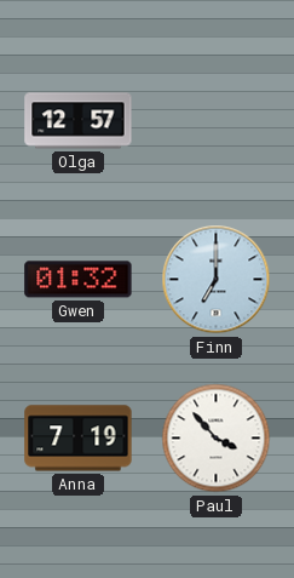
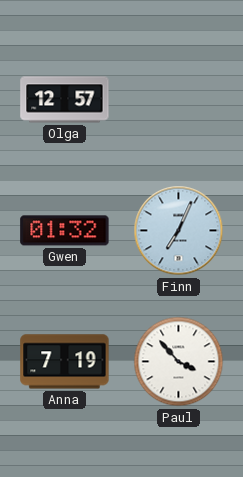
Finn: 7:00 -> 7:04
